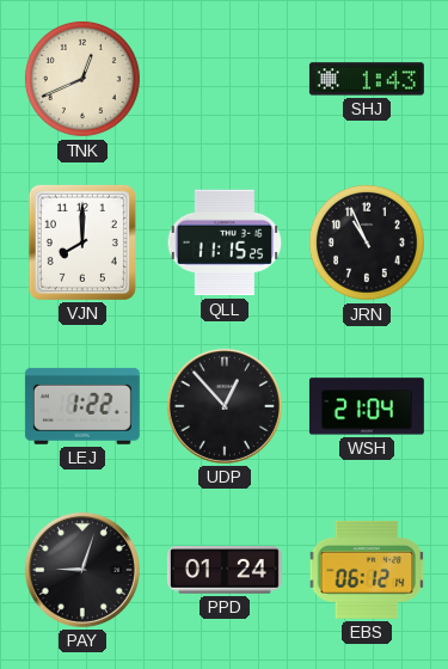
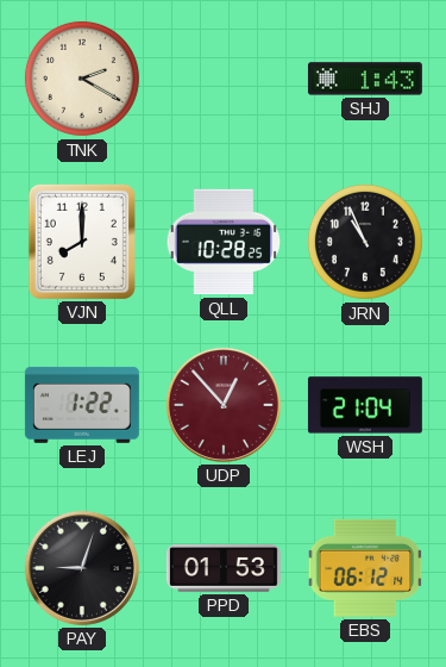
TNK: 12:41 -> 2:20
QLL: 11:15 -> 10:28
UDP dial: black -> burgundy
PPD: 01:24 -> 01:53
